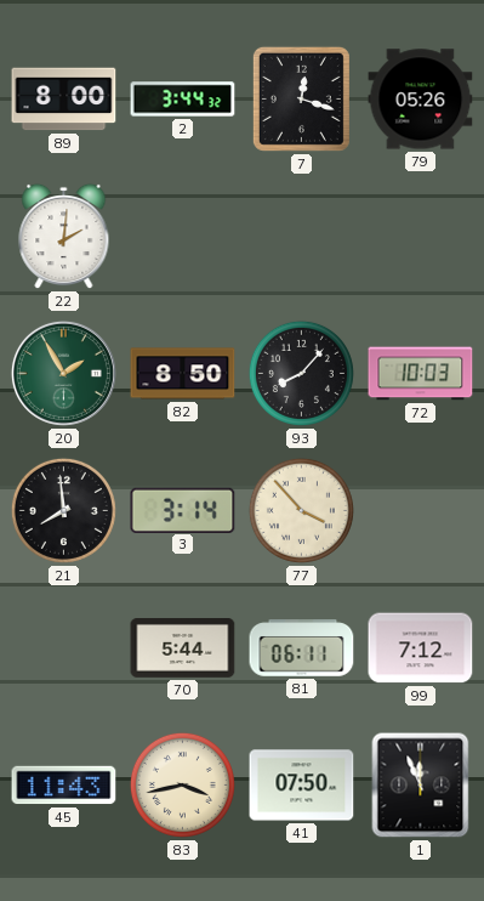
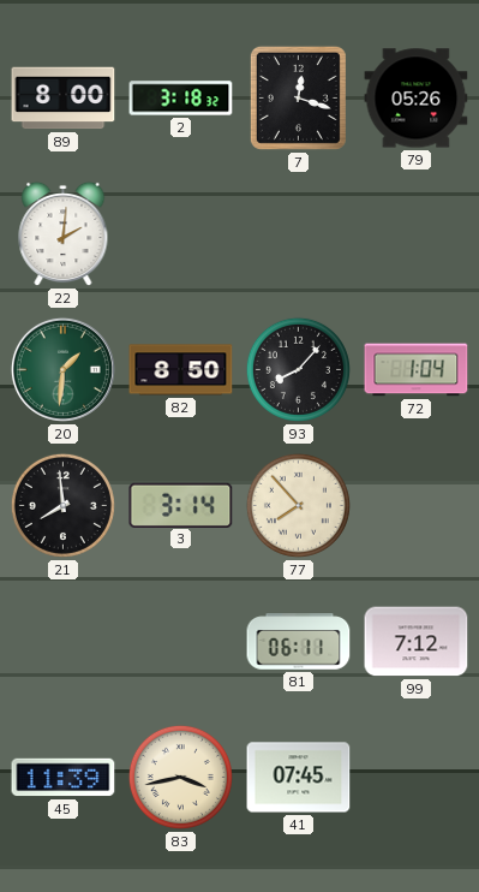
2: 3:44 -> 3:18
20: 1:55 -> 1:31
72: 10:03 -> 1:04
77: 3:53 -> 7:53
70: 5:44 -> none
45: 11:43 -> 11:39
41: 07:50 -> 07:45
1: 11:56 -> none
